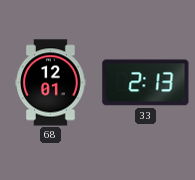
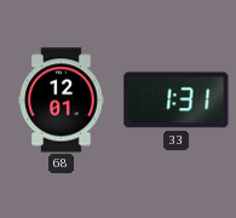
33: 2:13 -> 1:31
